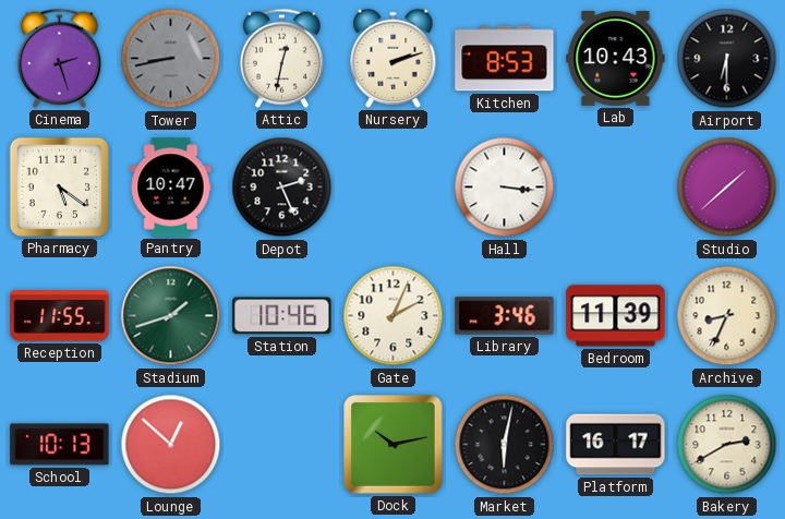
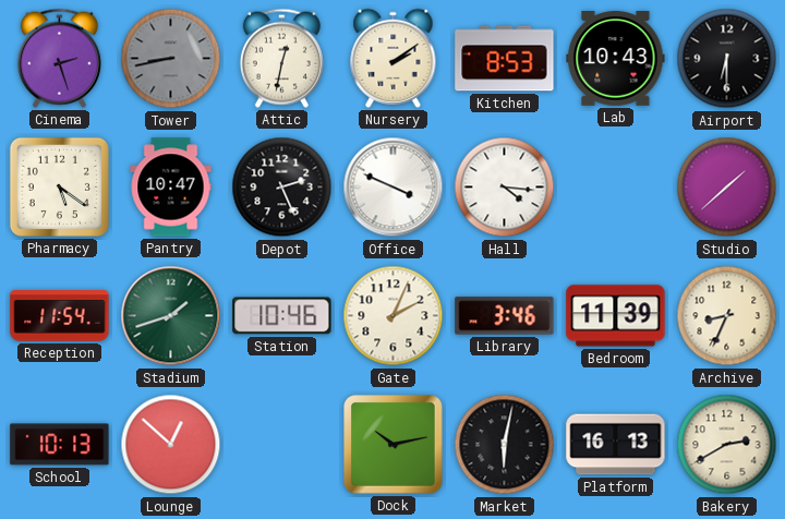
Nursery: 2:12 -> 2:09
Office: none -> 3:49
Hall: 3:16 -> 4:16
Reception: 11:55 -> 11:54
Platform: 16:17 -> 16:13
